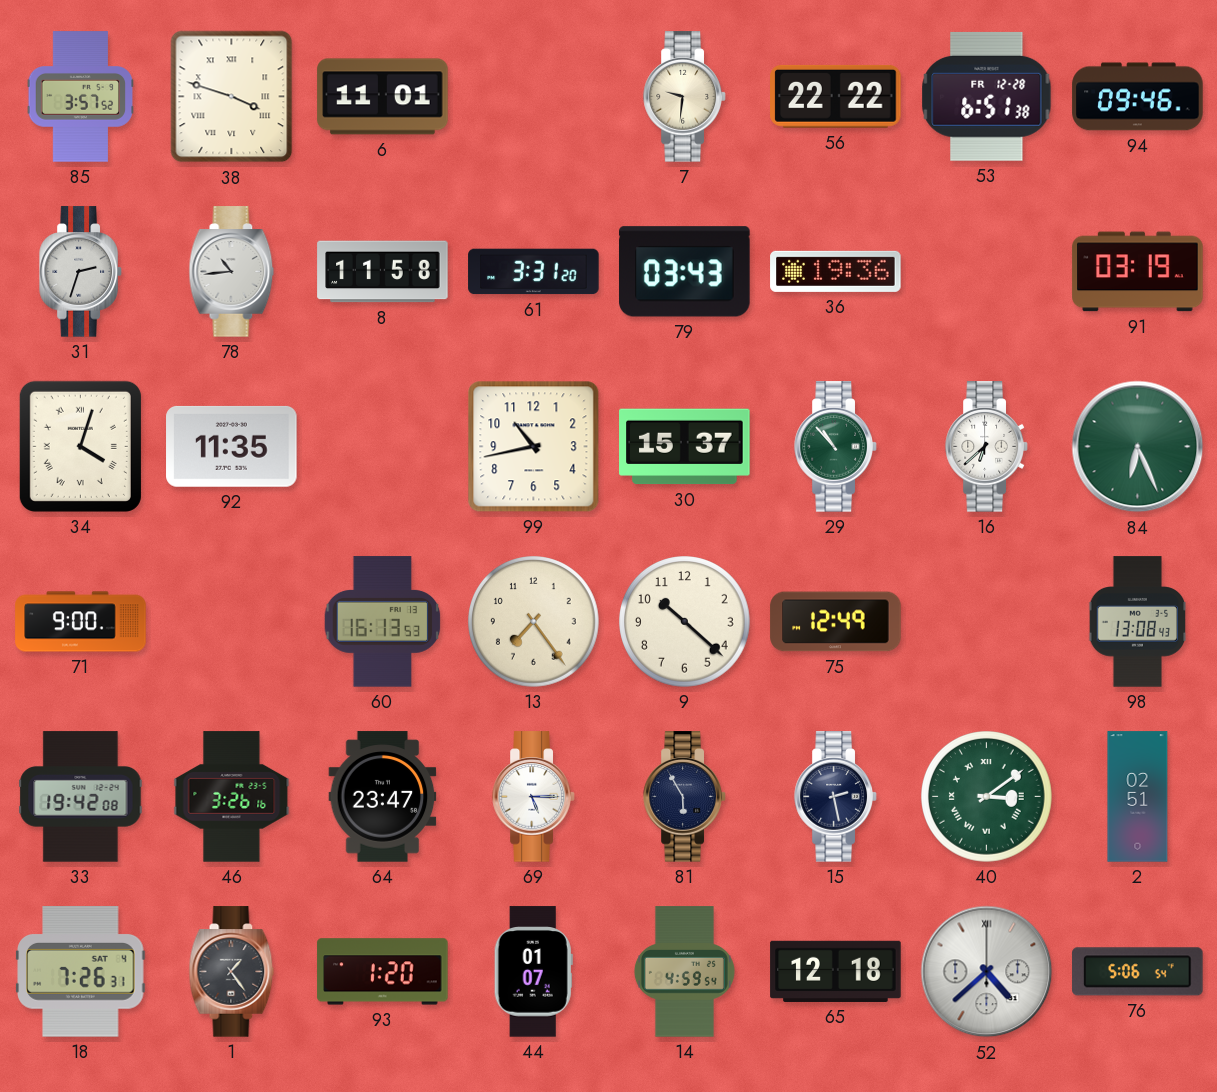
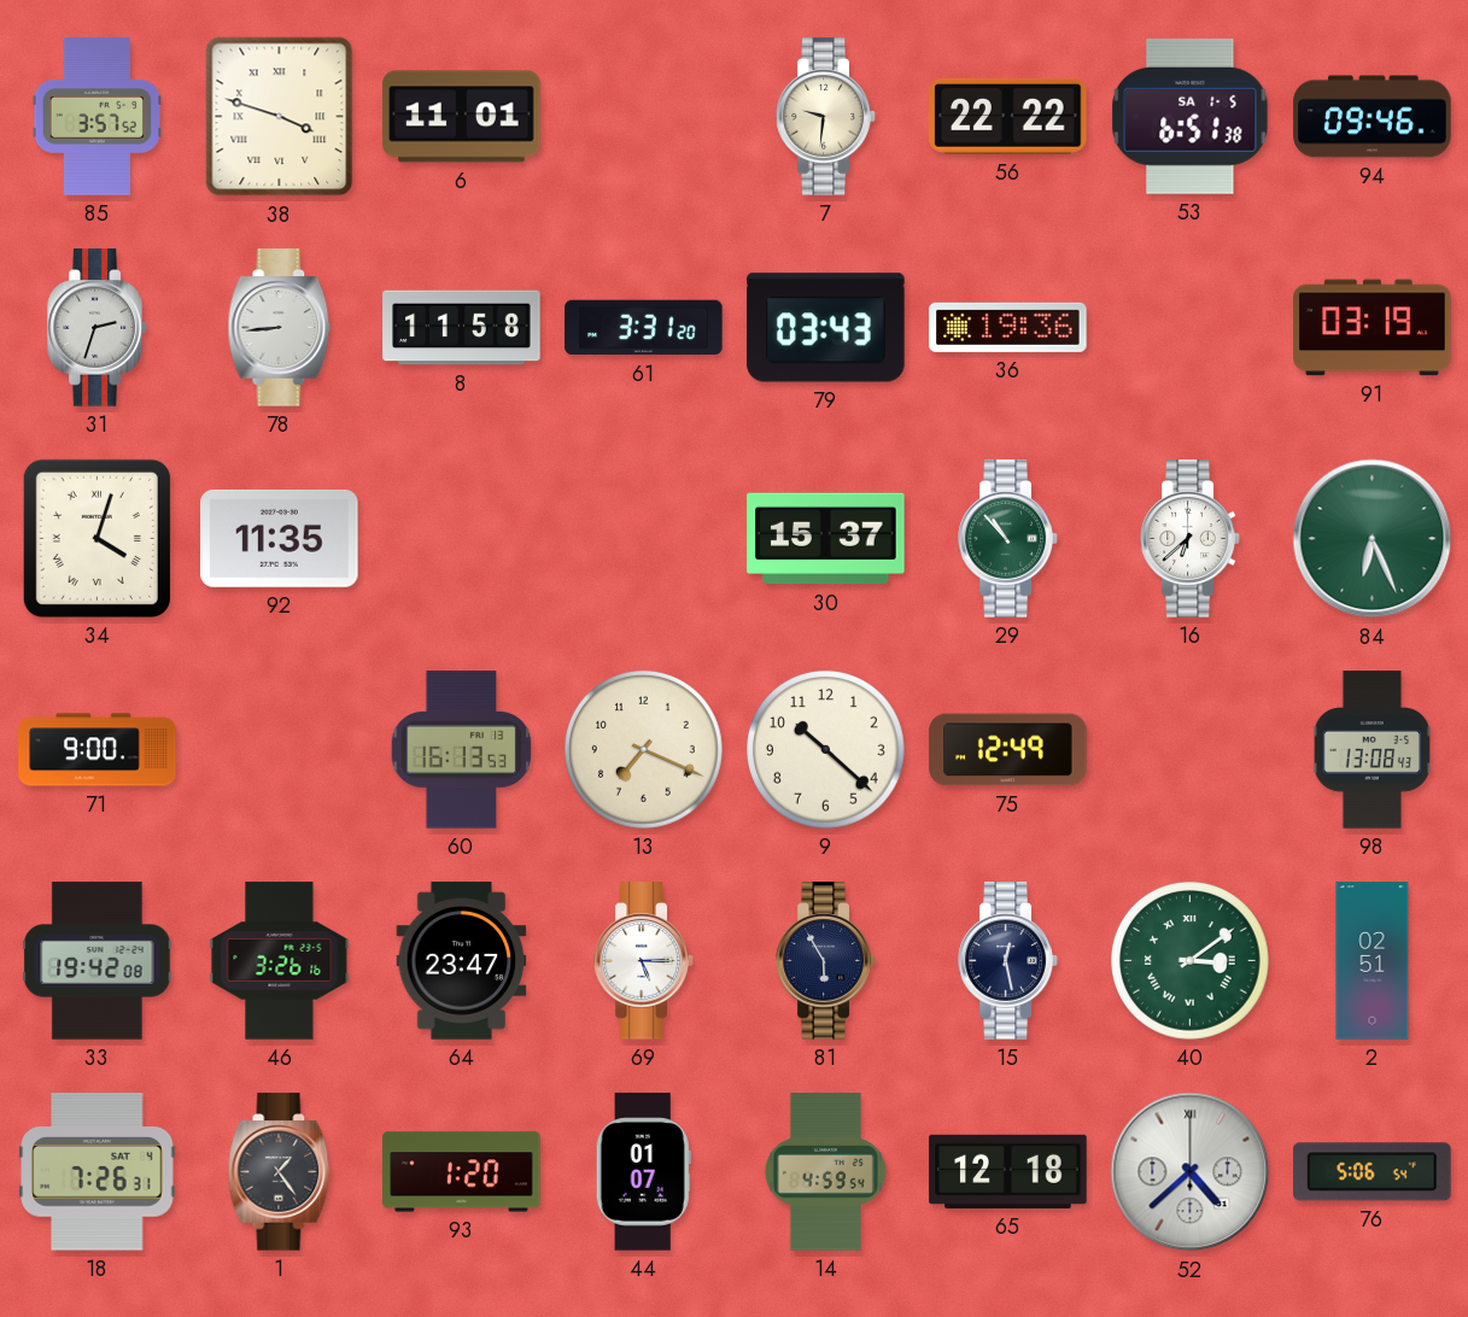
53 date: FR 12-28 -> SA 1-5
78: 10:44 -> 8:44
99: 10:43 -> none
13: 7:24 -> 7:19
15: 2:28 -> 12:28
